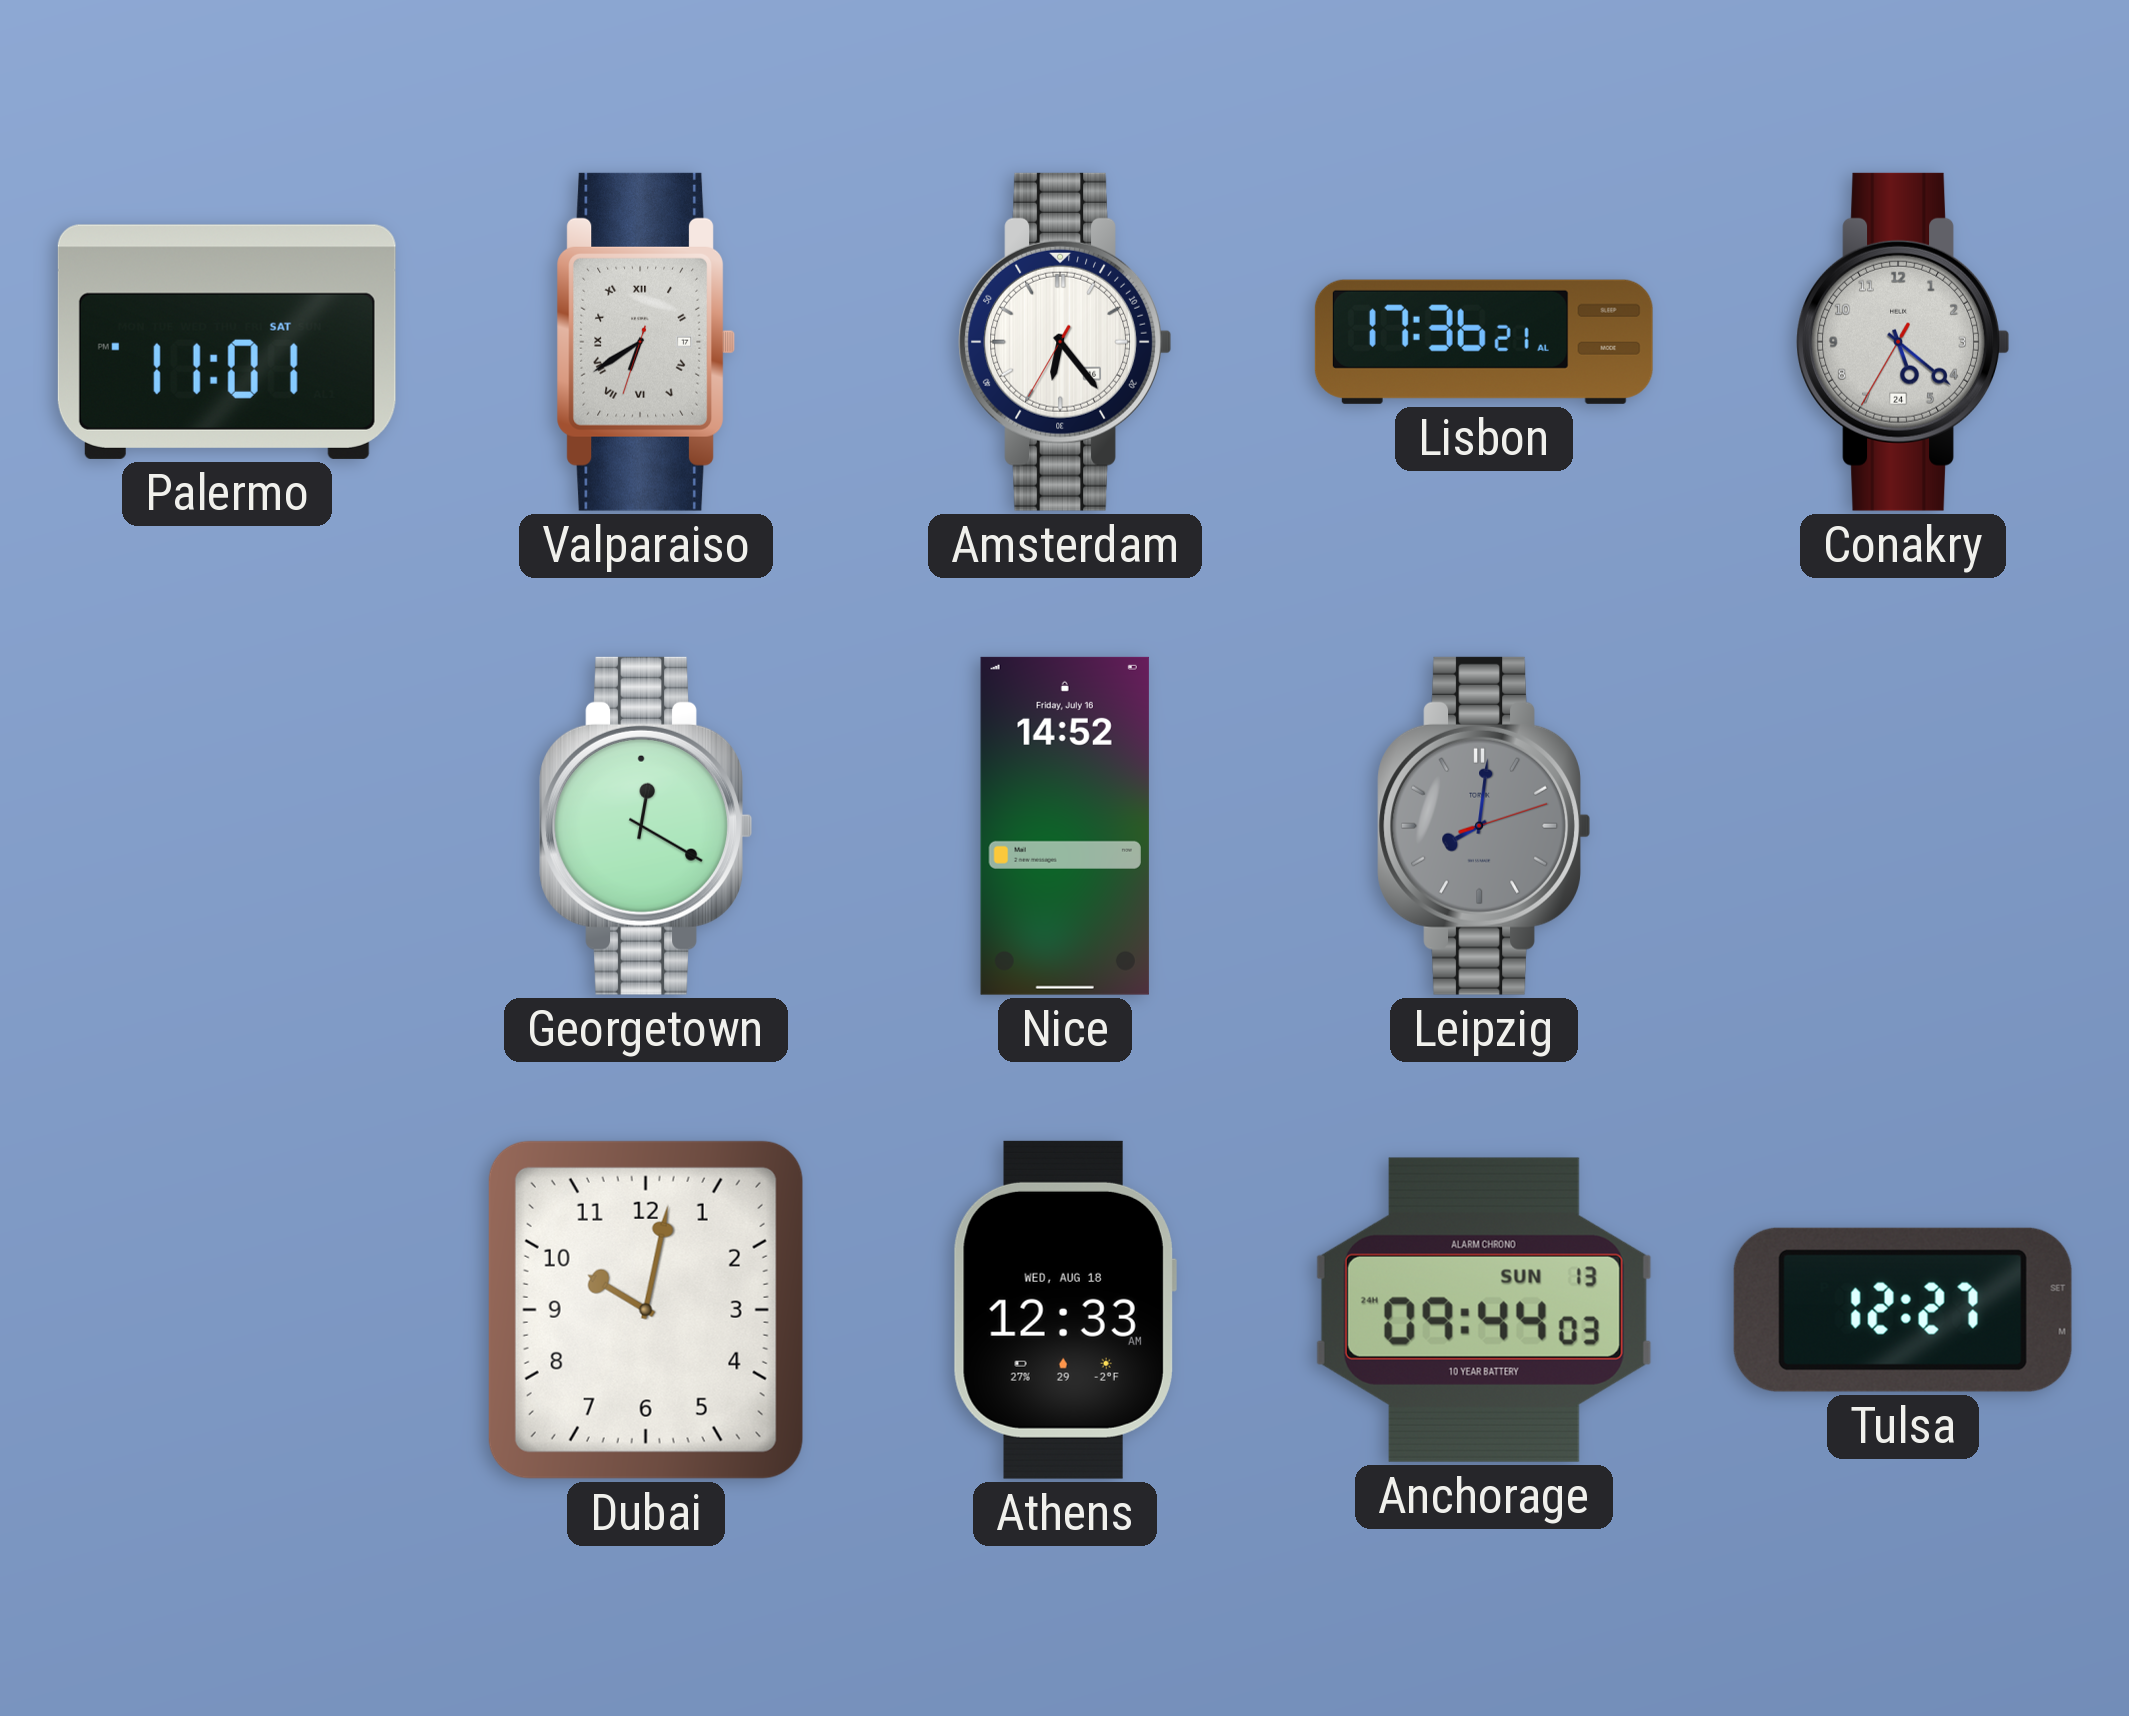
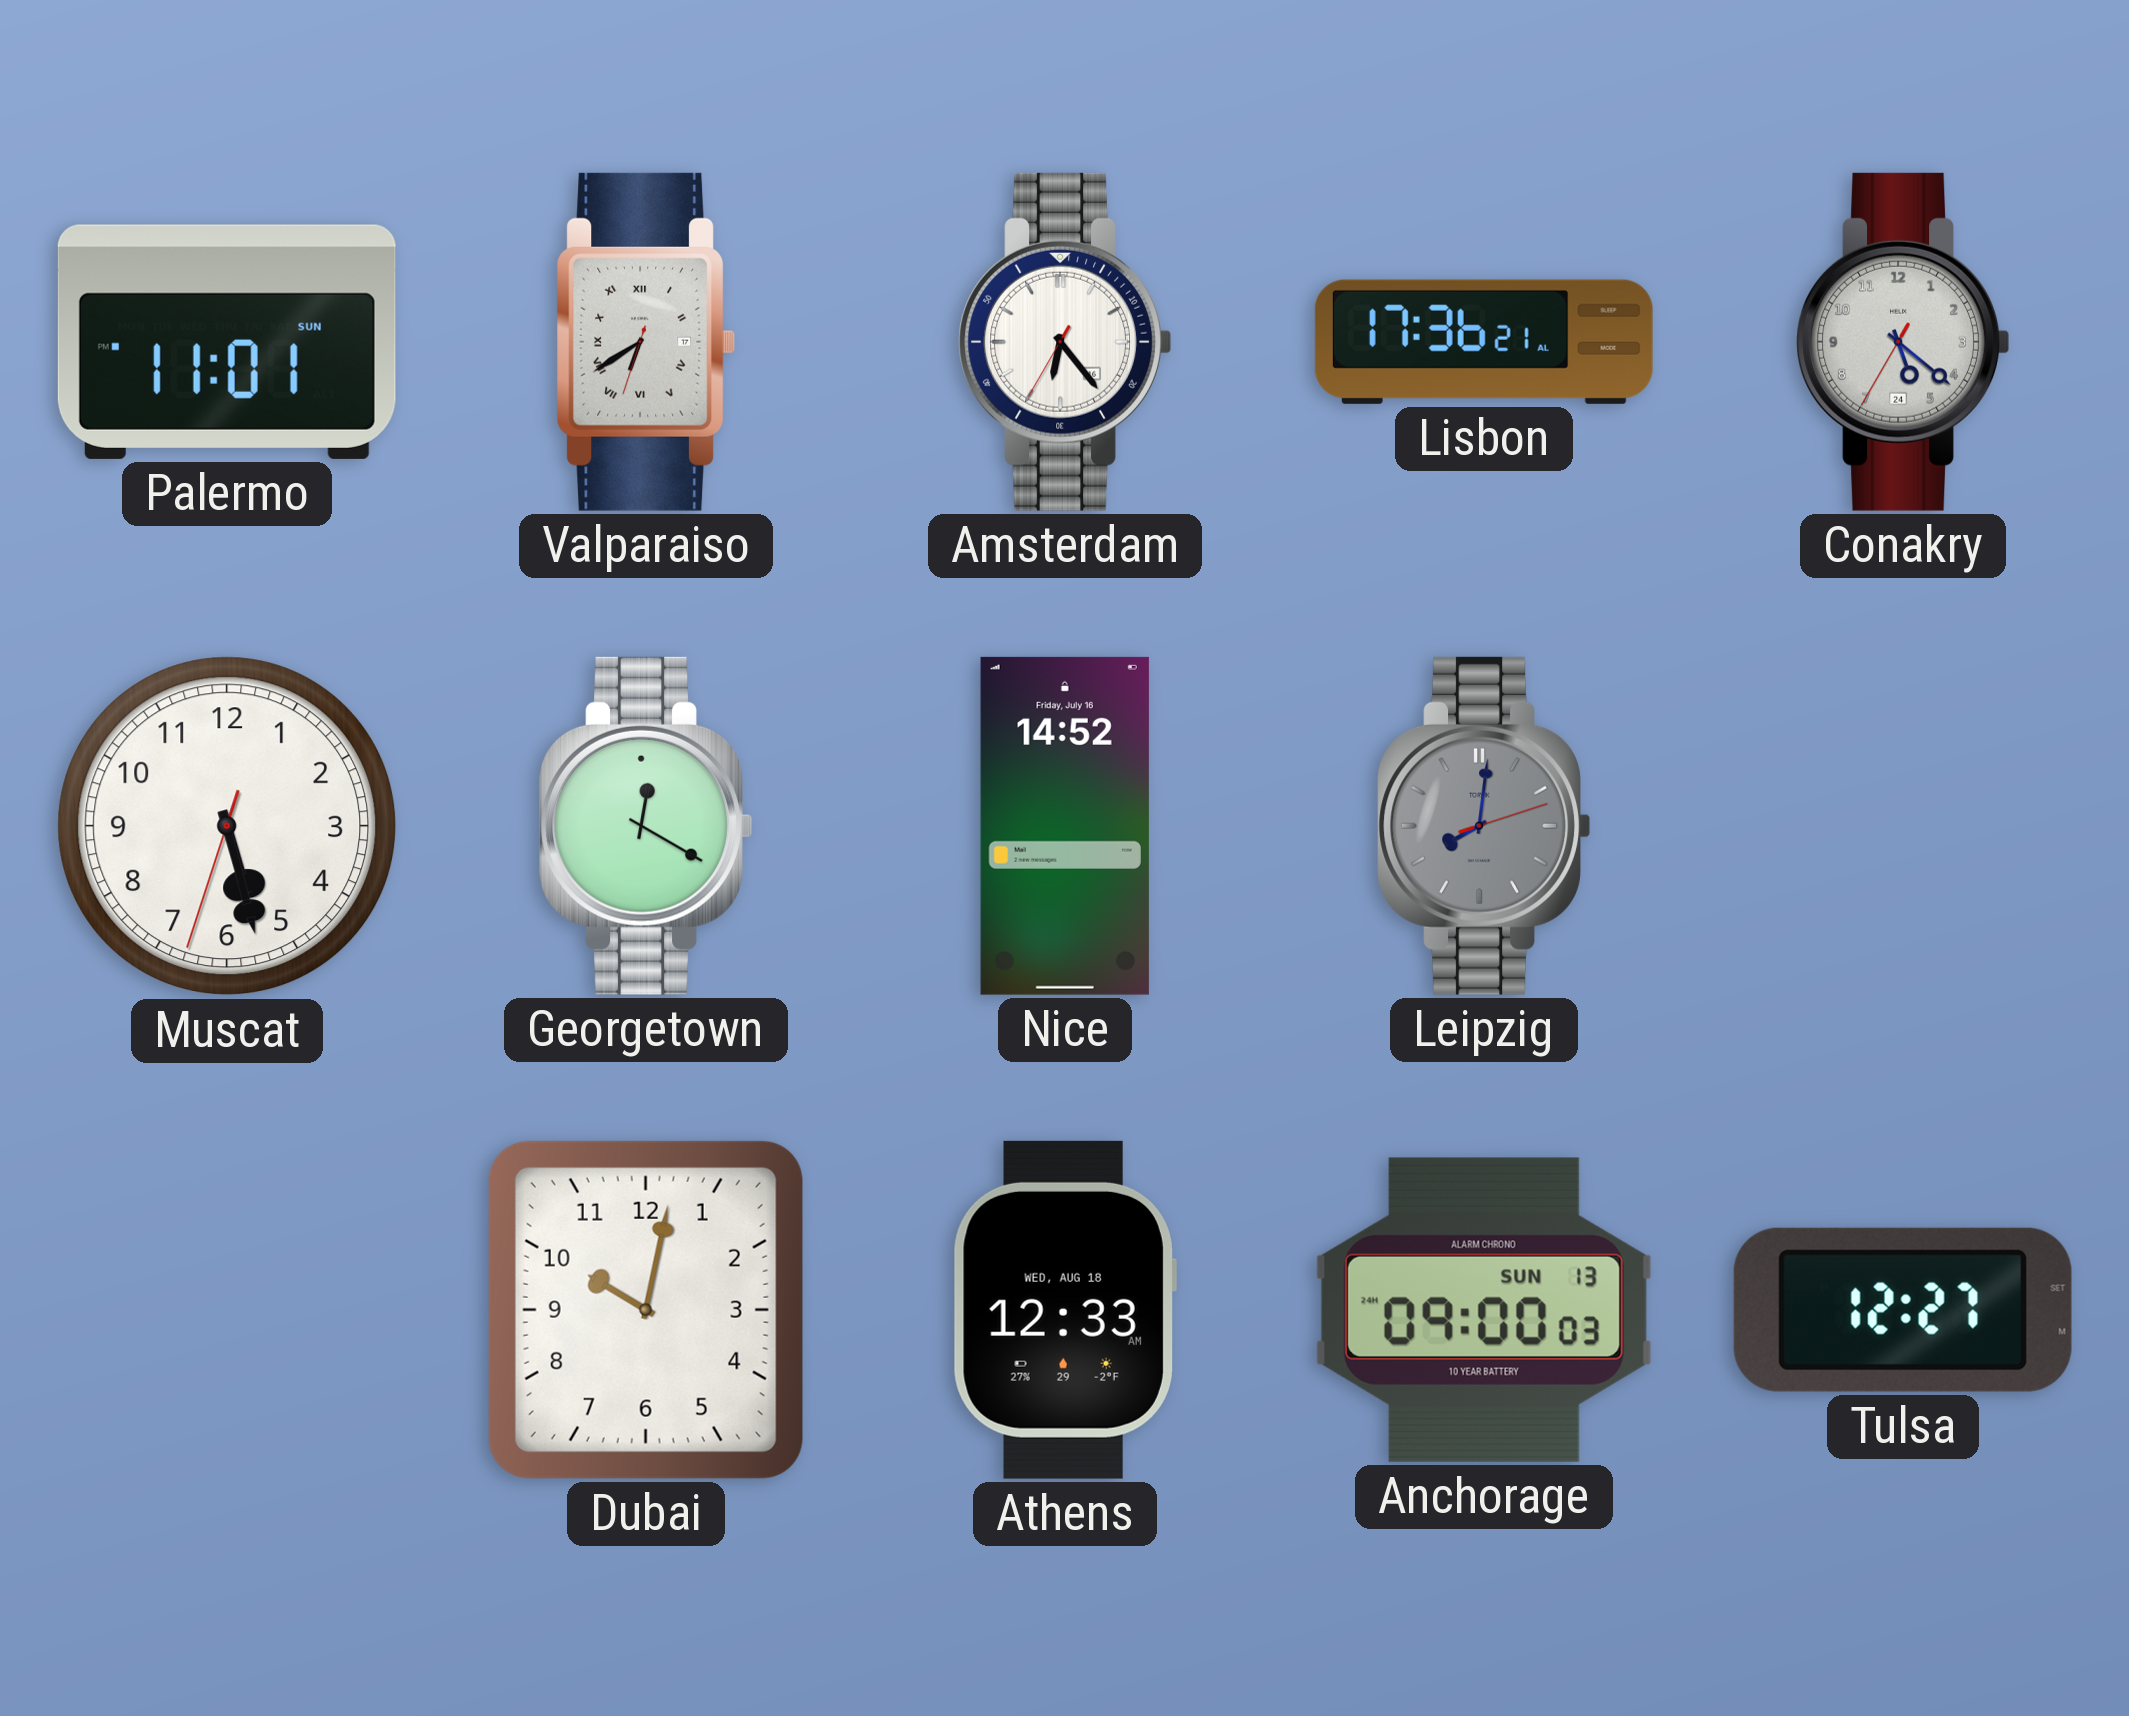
Palermo date: SAT -> SUN
Muscat: none -> 5:27
Anchorage: 09:44 -> 09:00
